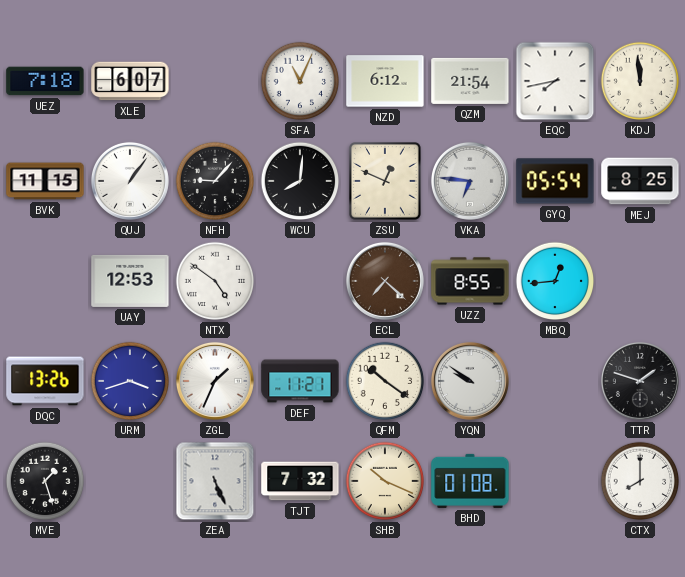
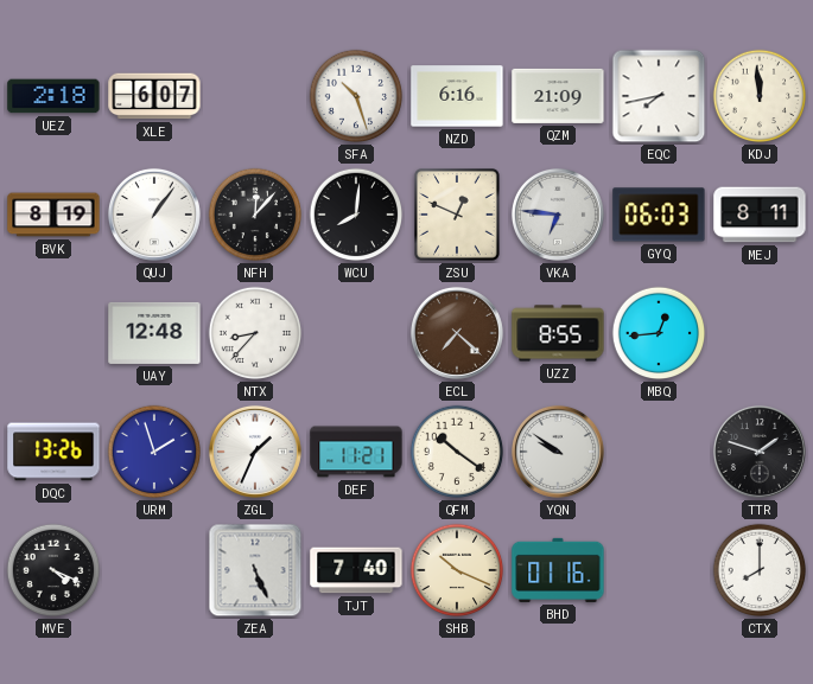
UEZ: 7:18 -> 2:18
SFA: 11:04 -> 10:27
NZD: 6:12 -> 6:16
QZM: 21:54 -> 21:09
BVK: 11:15 -> 8:19
NFH: 9:07 -> 12:07
GYQ: 05:54 -> 06:03
MEJ: 8:25 -> 8:11
UAY: 12:53 -> 12:48
NTX: 4:51 -> 8:37
URM: 3:42 -> 1:57
MVE: 1:27 -> 4:19
TJT: 7:32 -> 7:40
BHD: 01:08 -> 01:16
